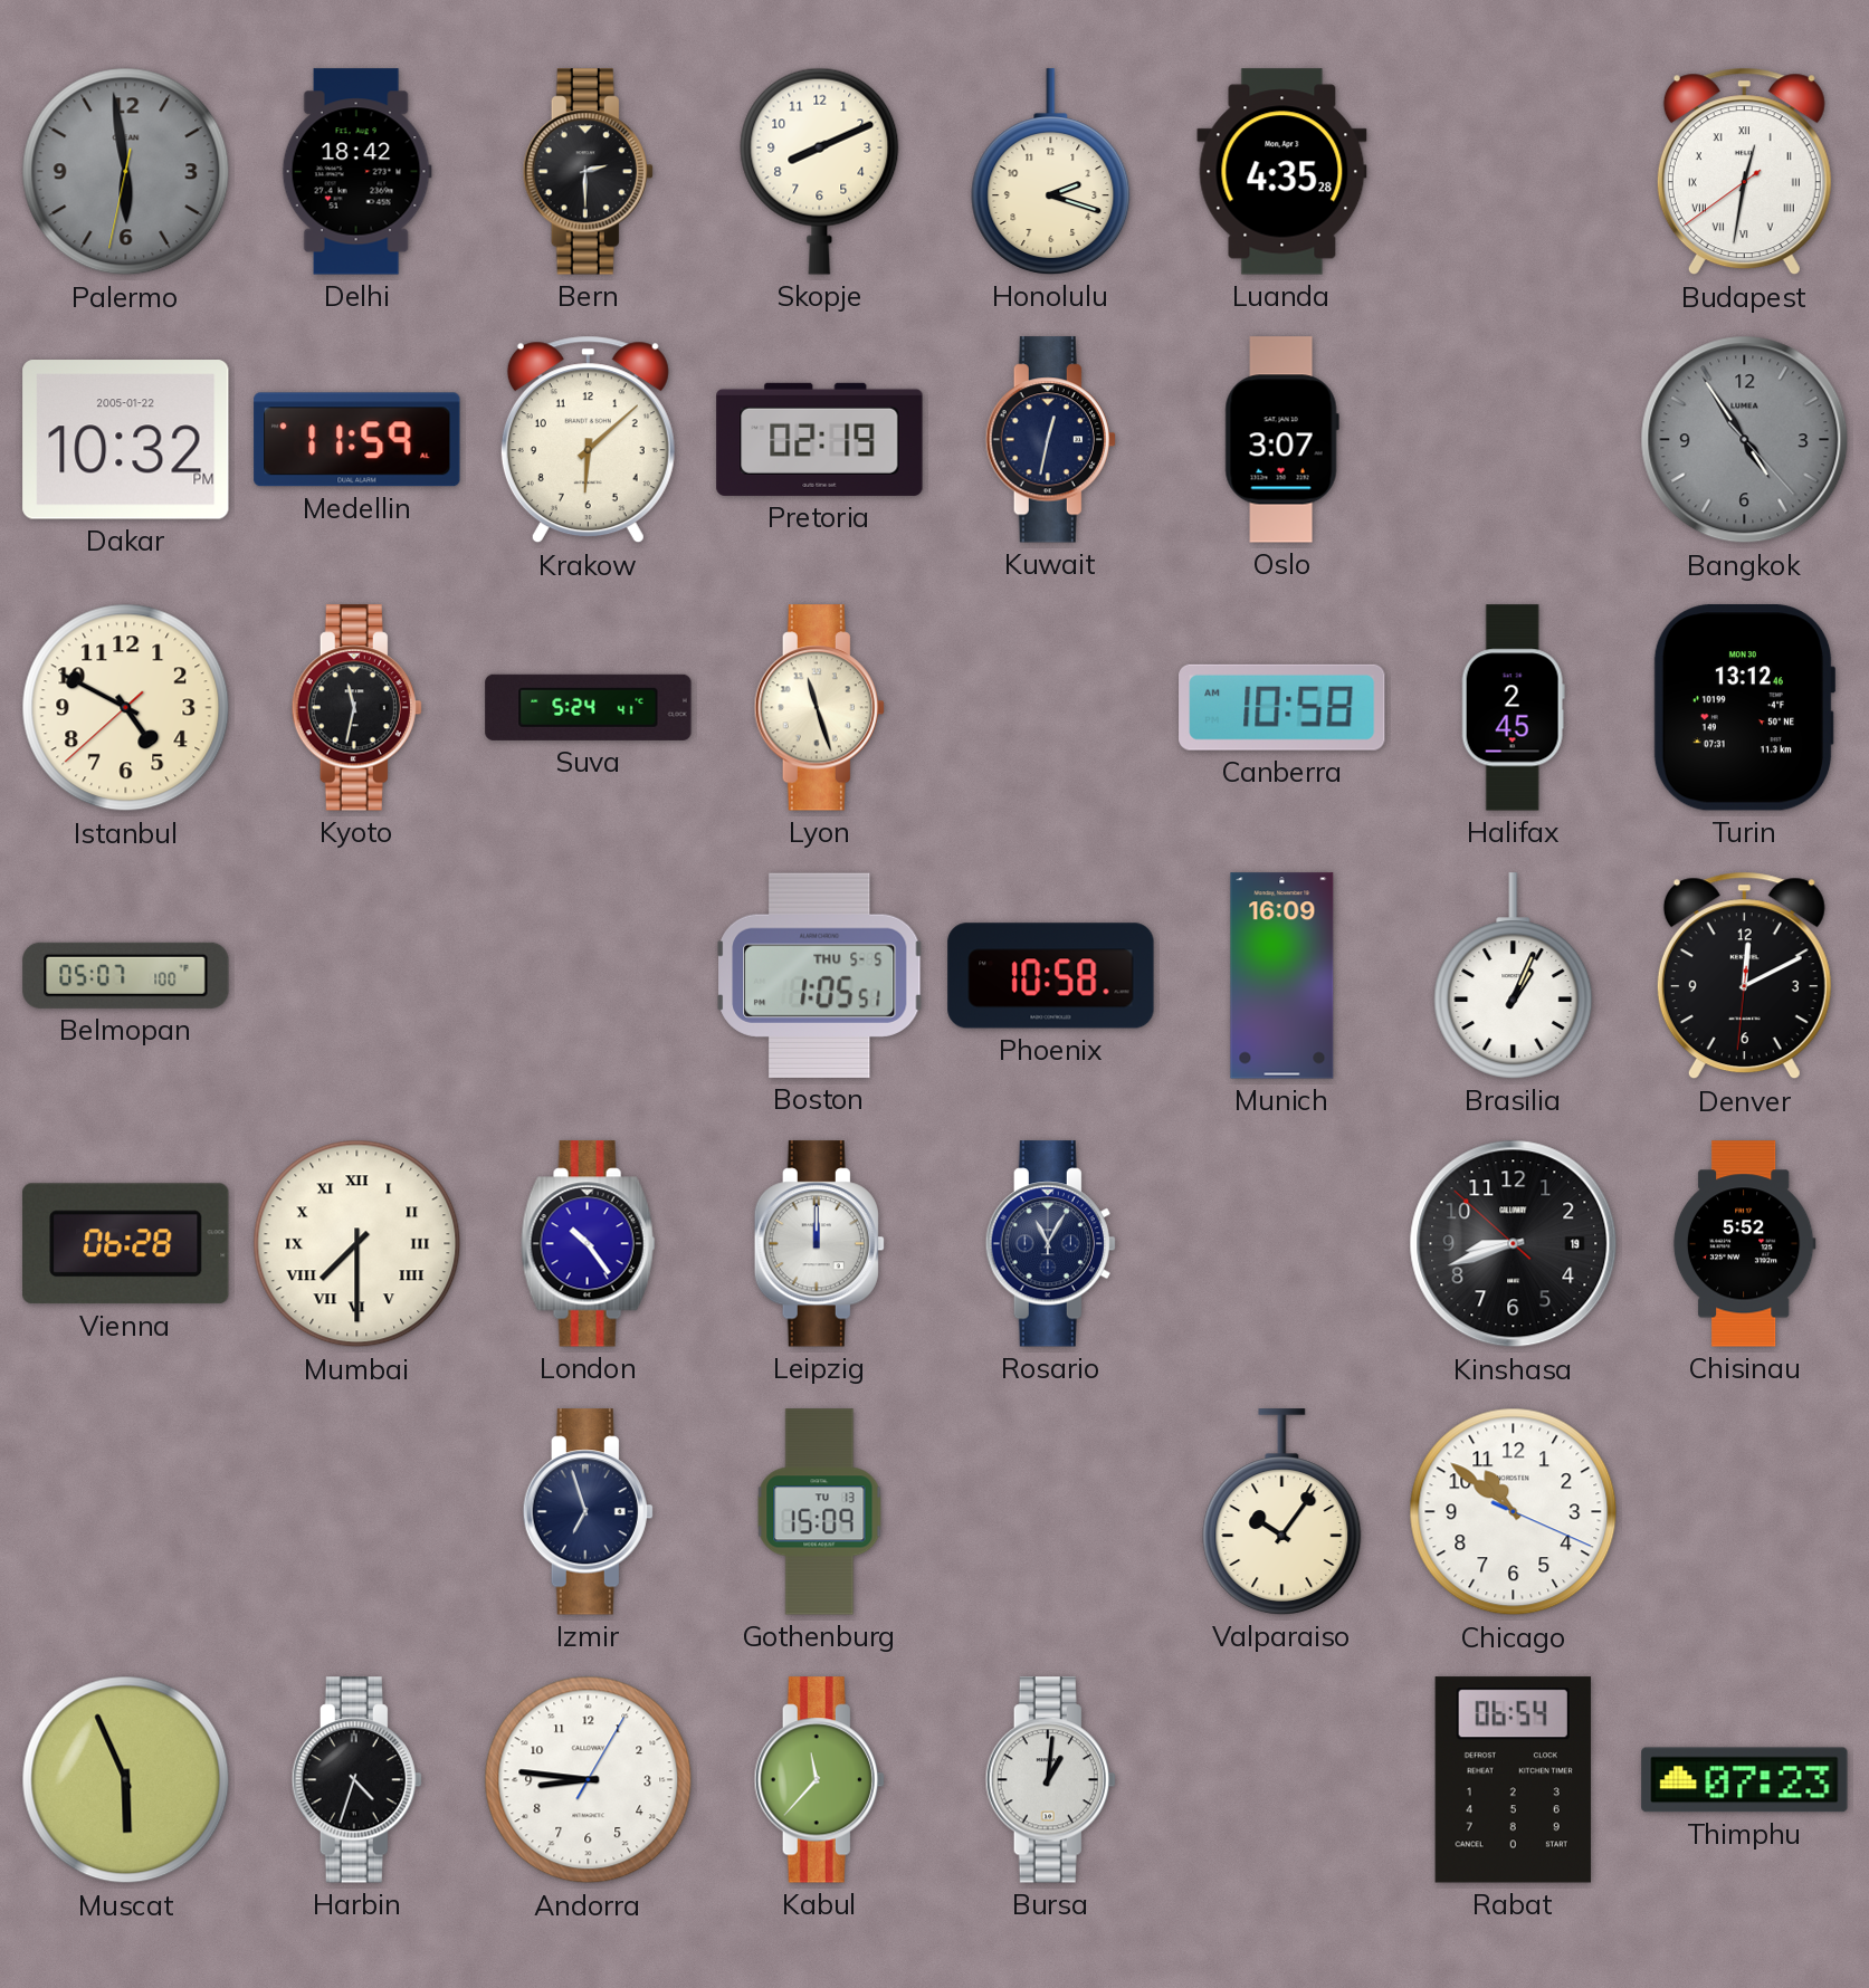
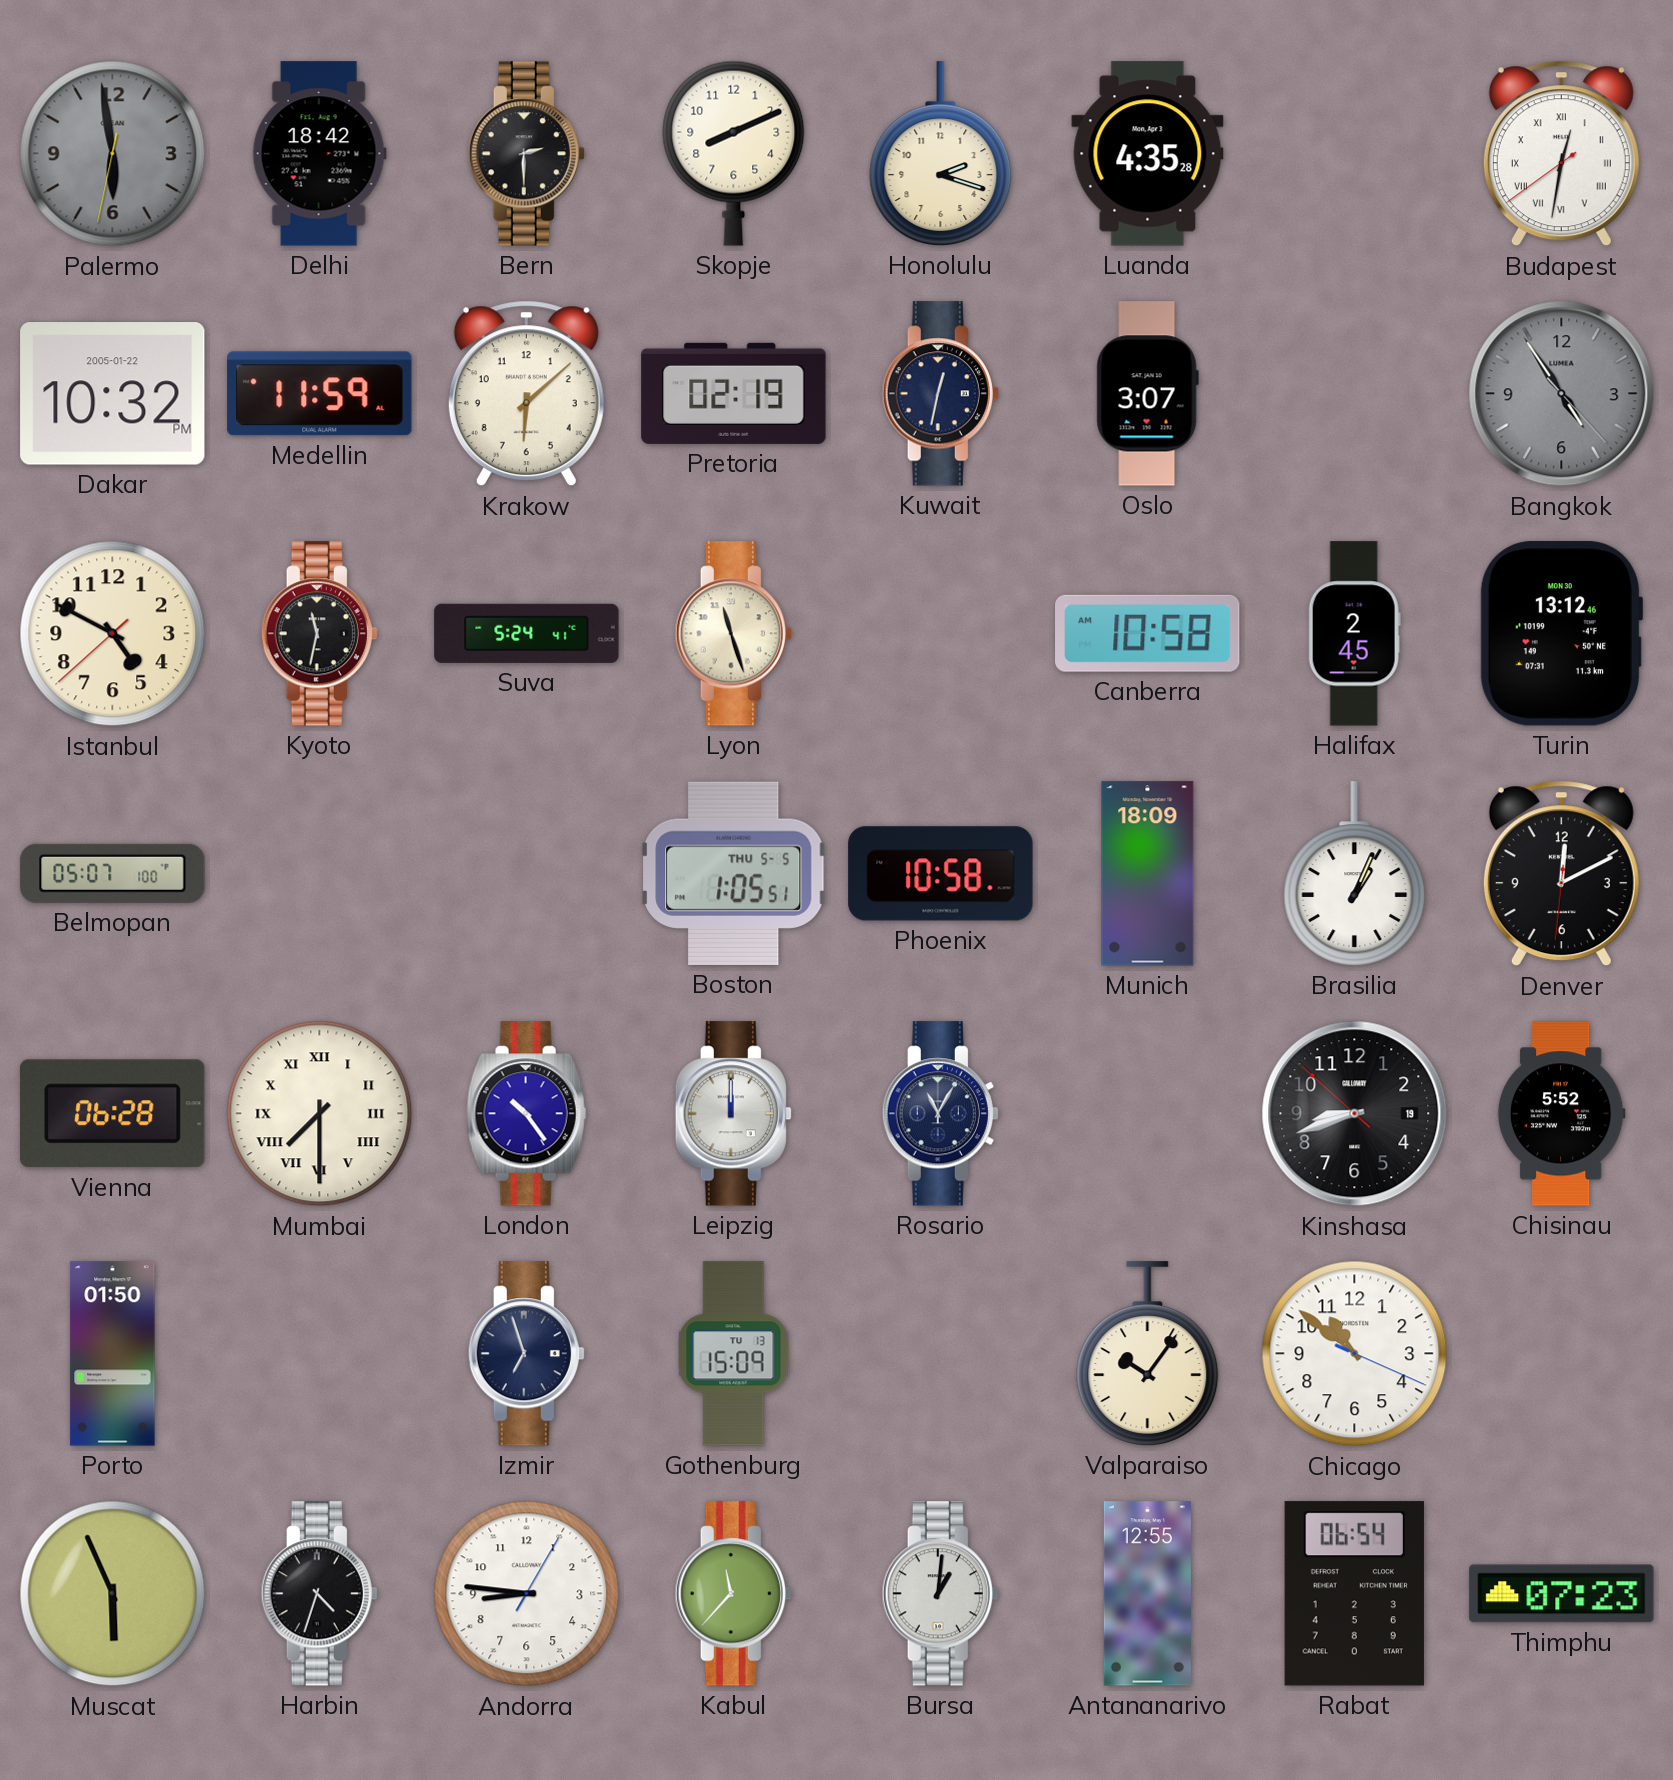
Munich: 16:09 -> 18:09
Porto: none -> 01:50
Antananarivo: none -> 12:55
